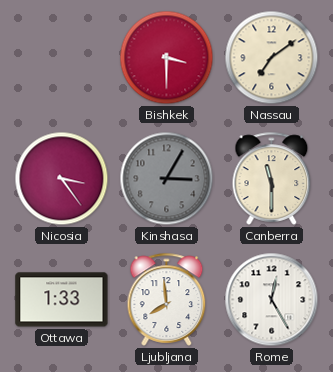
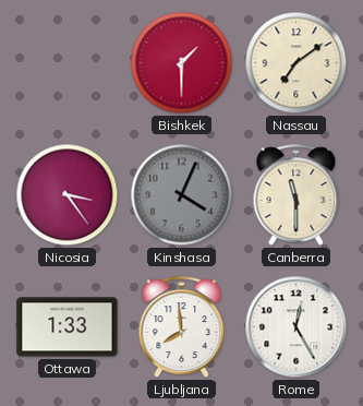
Bishkek: 3:30 -> 1:30
Kinshasa: 3:05 -> 4:04
